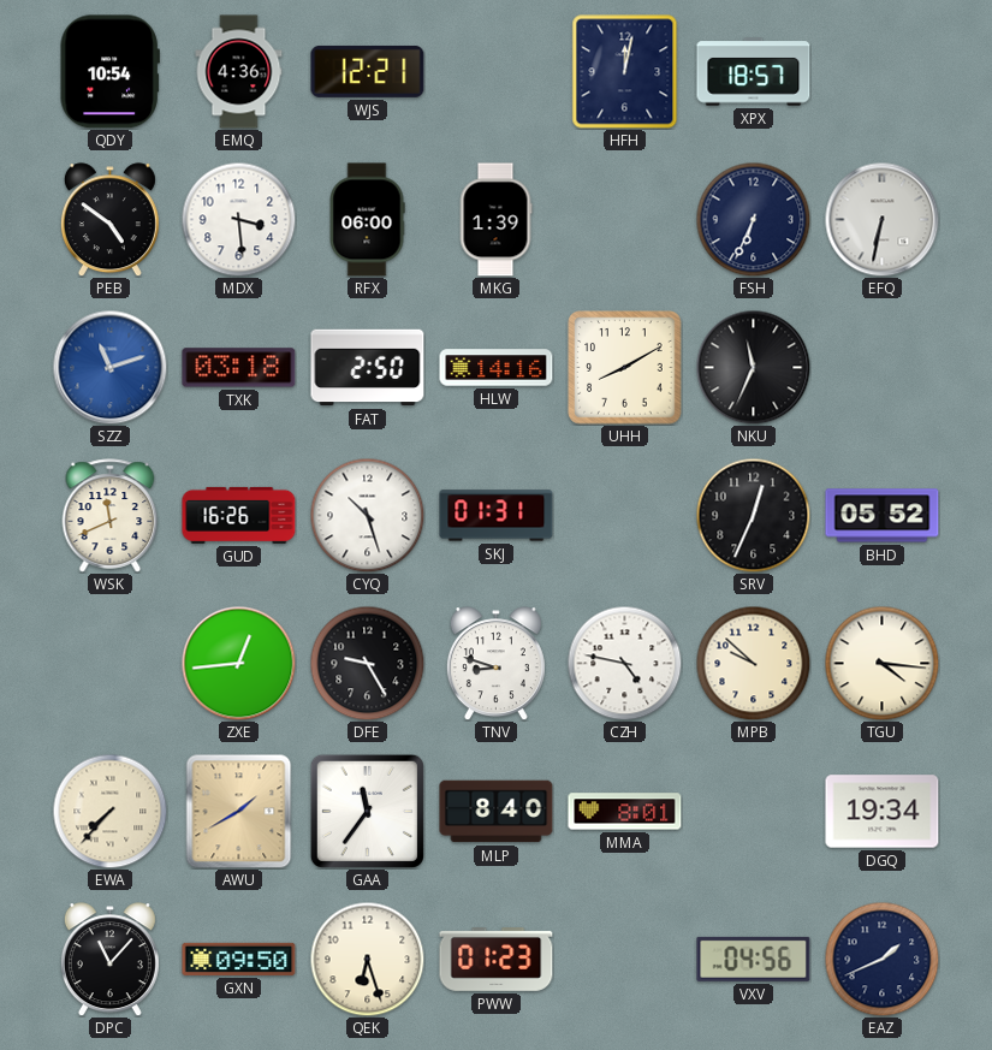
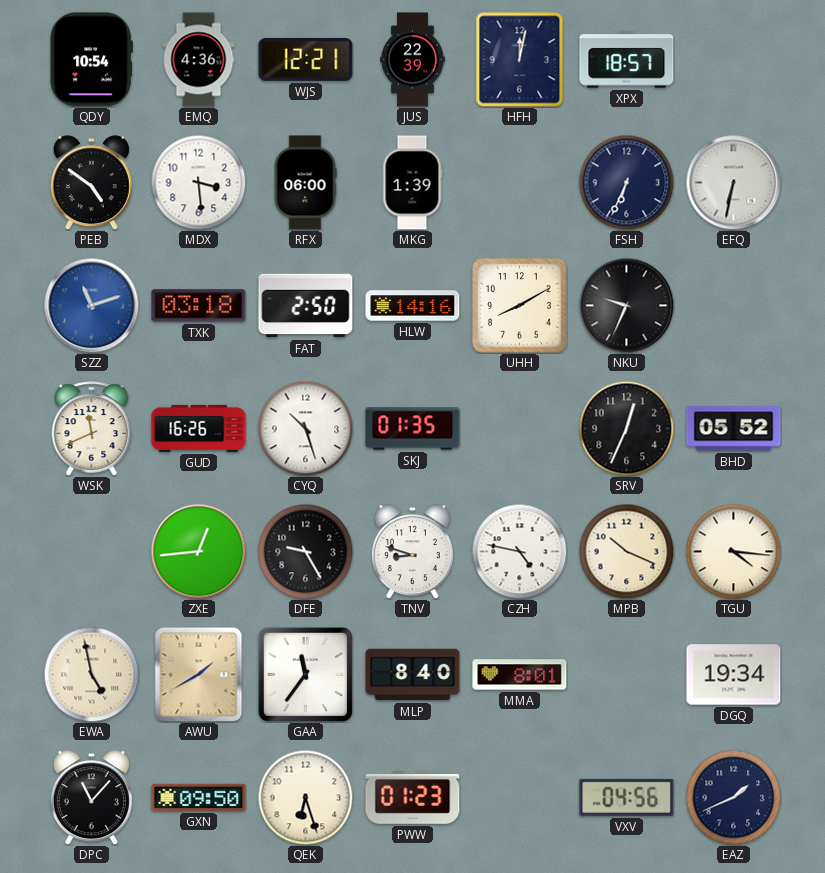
JUS: none -> 22:39
NKU: 11:34 -> 9:34
SKJ: 01:31 -> 01:35
MPB: 9:52 -> 10:19
EWA: 7:37 -> 4:58
